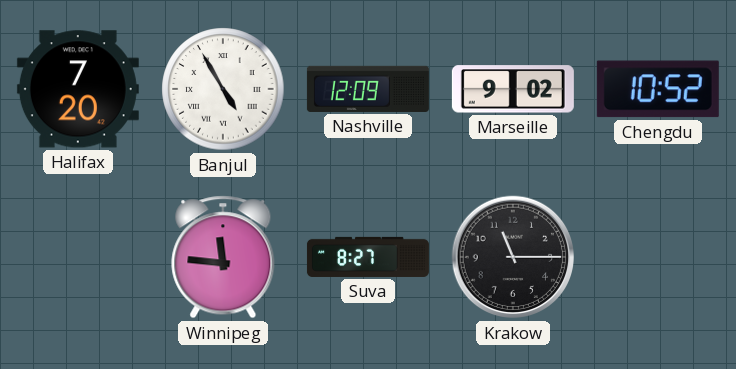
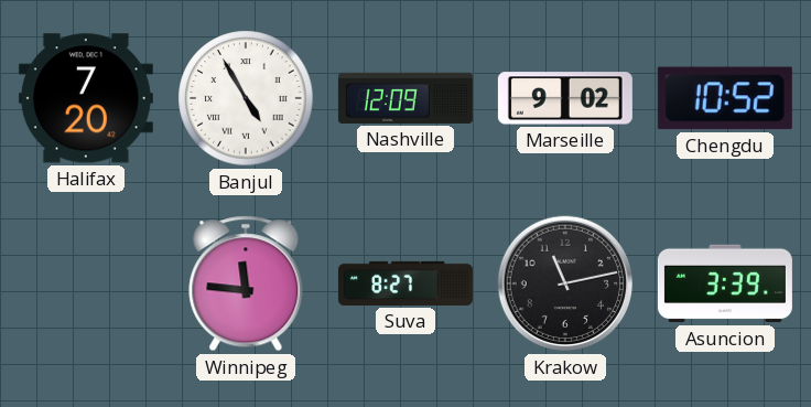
Krakow: 11:15 -> 11:13
Asuncion: none -> 3:39
